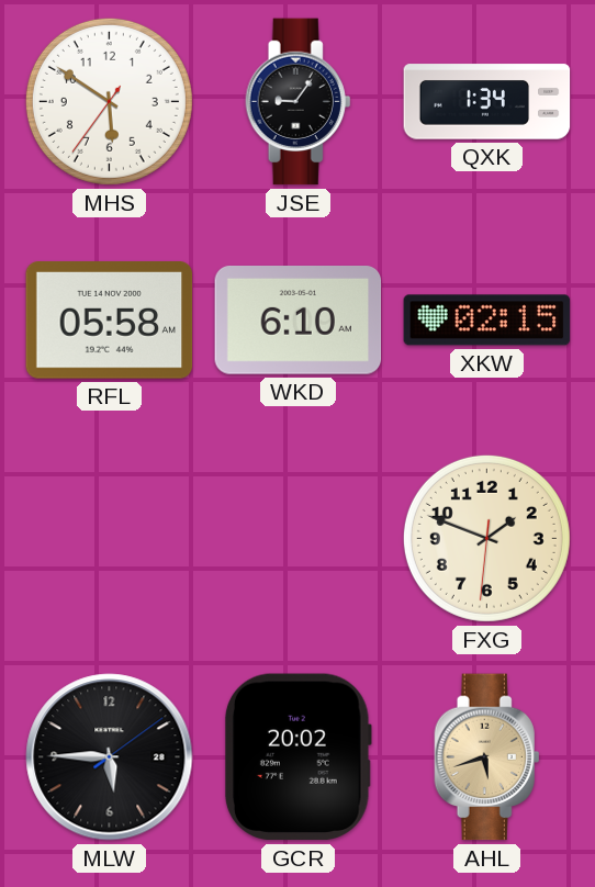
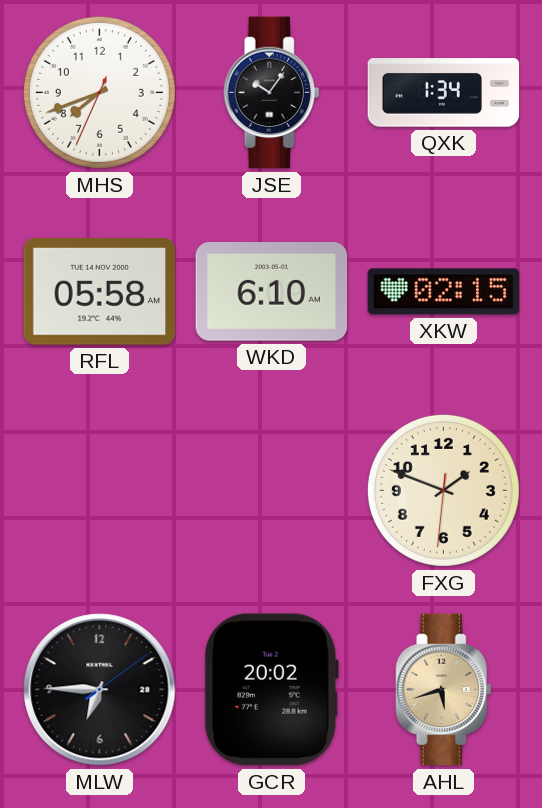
MHS: 5:50 -> 7:41
JSE: 9:06 -> 10:06
MLW: 5:45 -> 6:45
